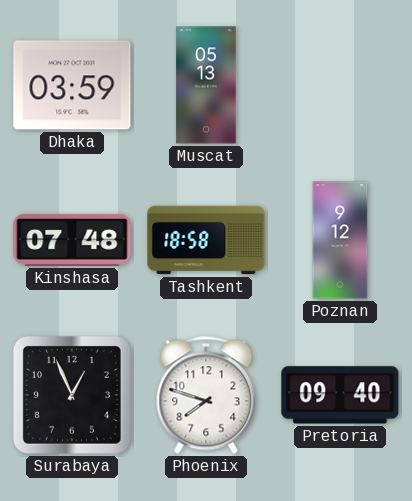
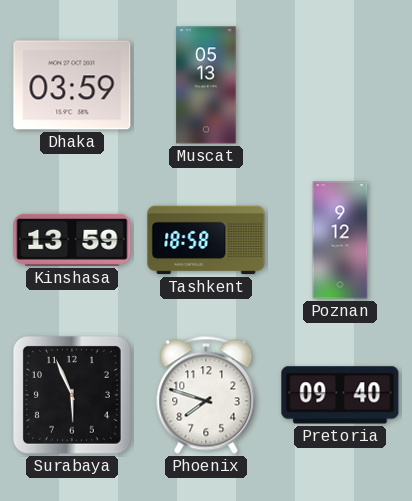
Kinshasa: 07:48 -> 13:59
Surabaya: 12:56 -> 5:56
